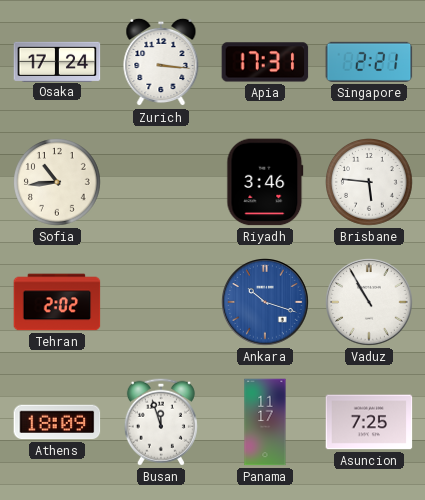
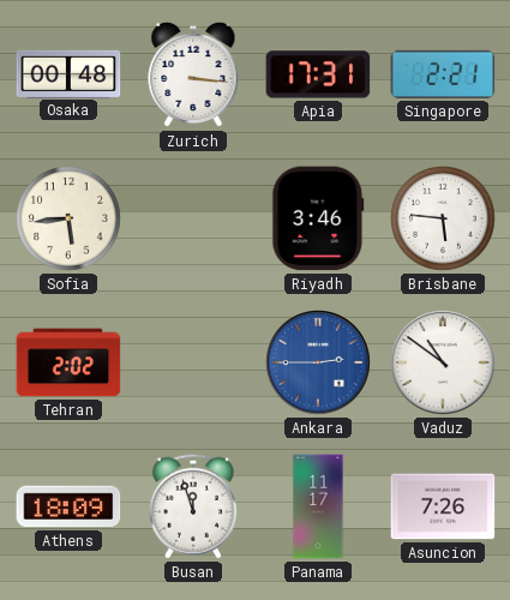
Osaka: 17:24 -> 00:48
Sofia: 10:44 -> 5:44
Ankara: 10:18 -> 2:45
Vaduz: 10:55 -> 10:51
Asuncion: 7:25 -> 7:26
